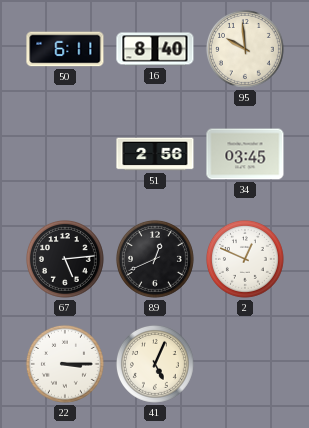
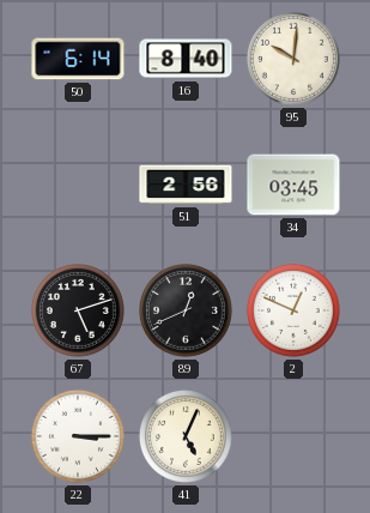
50: 6:11 -> 6:14
95: 9:59 -> 10:01
67: 5:14 -> 5:12
